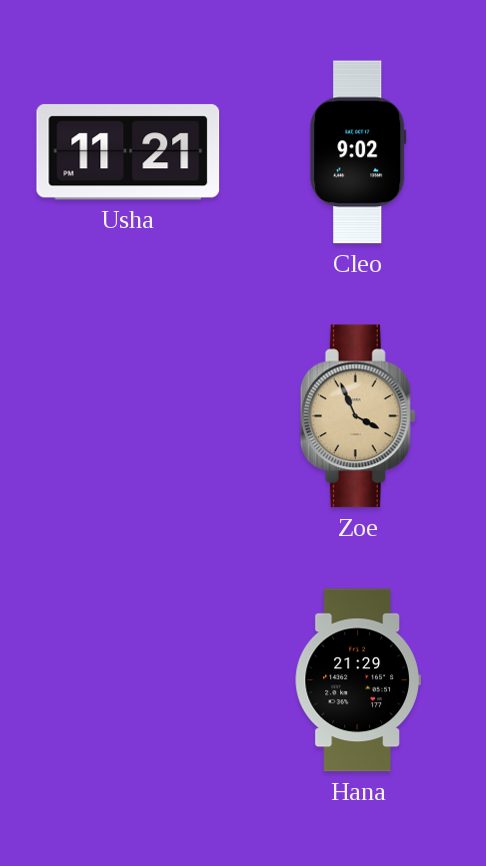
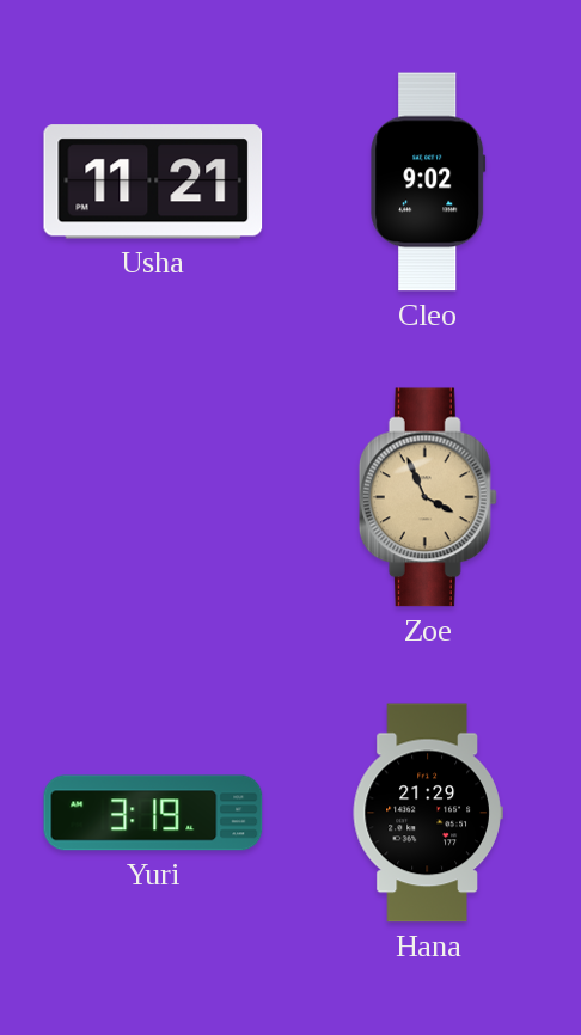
Yuri: none -> 3:19
